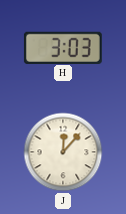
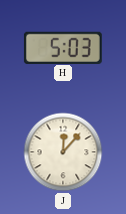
H: 3:03 -> 5:03
